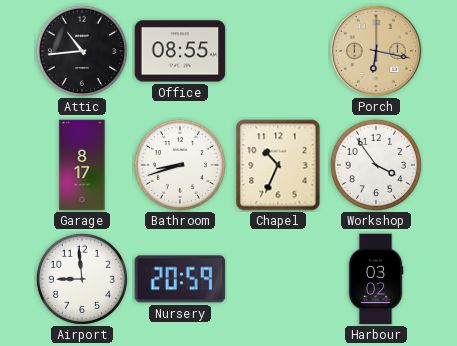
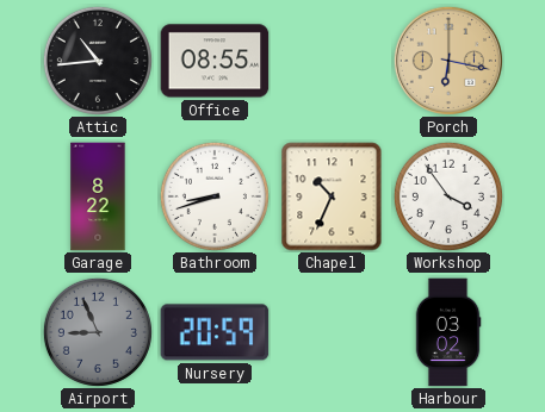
Garage: 8:17 -> 8:22
Airport: 8:59 -> 8:56
Airport dial: white -> grey
